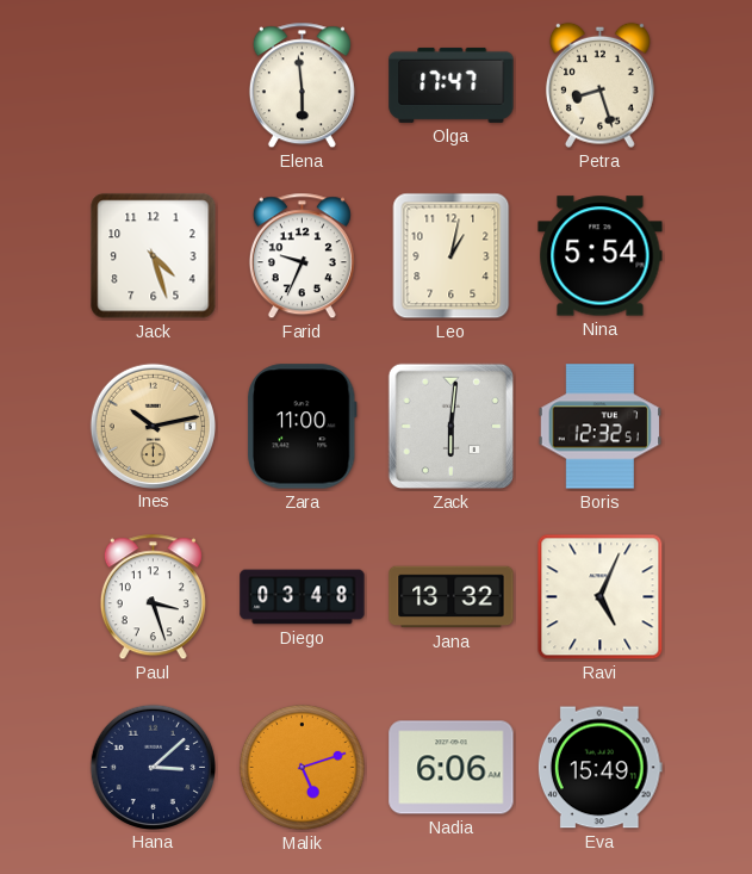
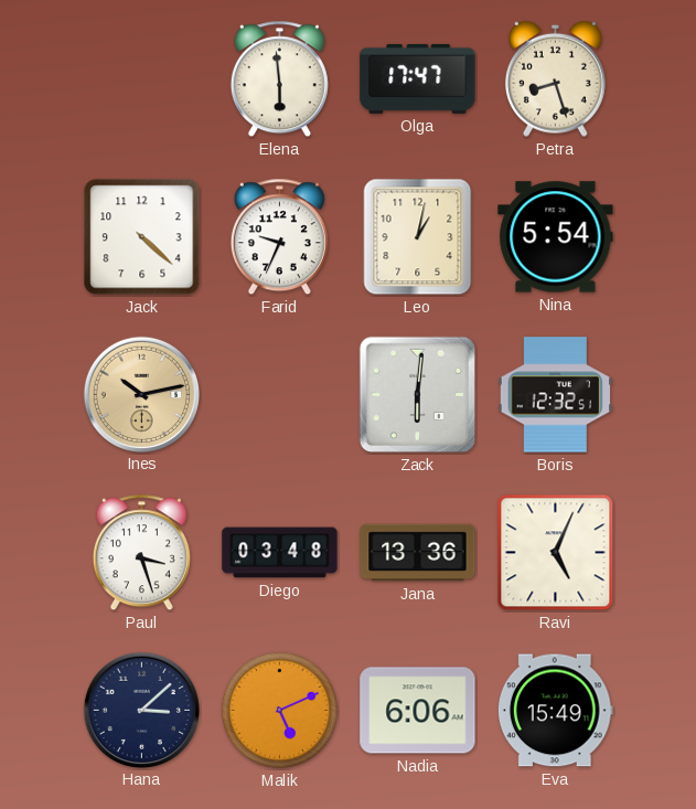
Jack: 4:27 -> 4:22
Zara: 11:00 -> none
Jana: 13:32 -> 13:36
Malik: 5:12 -> 5:11
